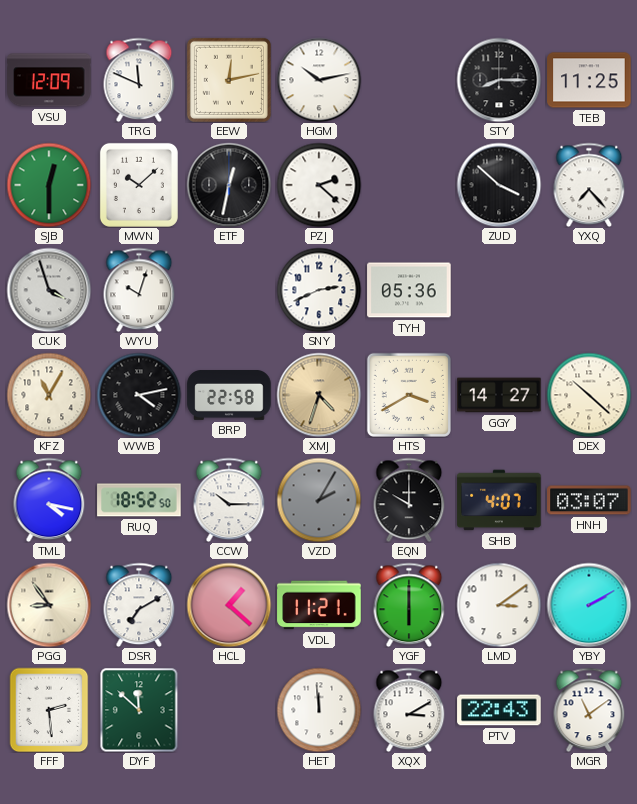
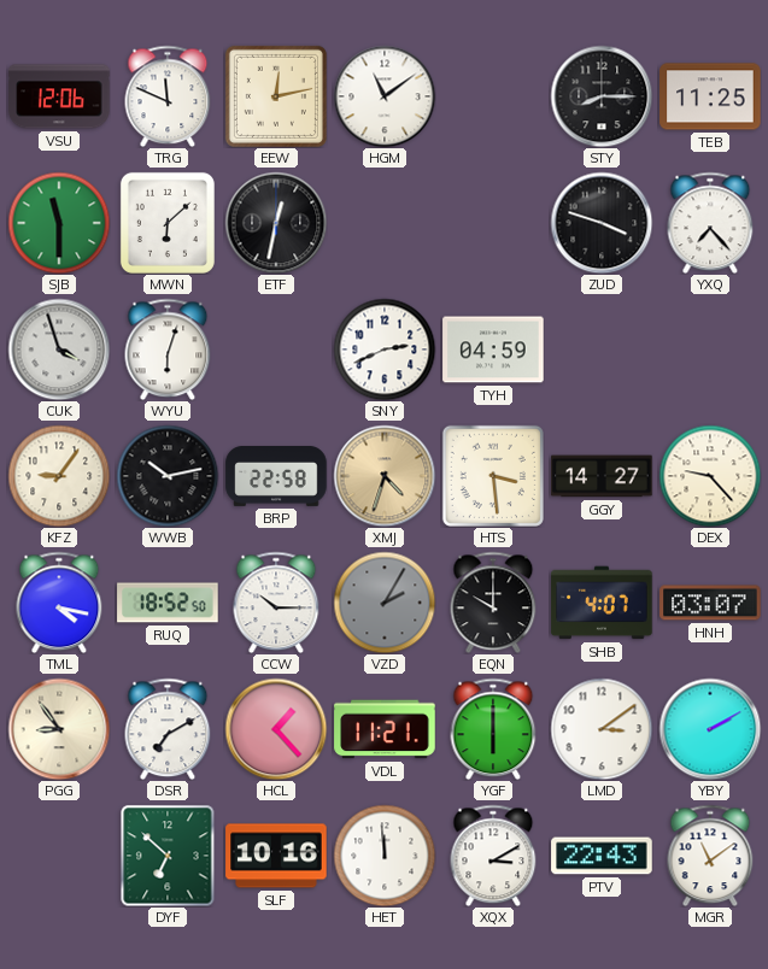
VSU: 12:09 -> 12:06
HGM: 10:13 -> 11:09
SJB: 12:30 -> 11:30
MWN: 10:08 -> 6:08
PZJ: 2:22 -> none
ZUD: 3:52 -> 3:48
WYU: 10:03 -> 6:03
TYH: 05:36 -> 04:59
KFZ: 11:05 -> 9:06
WWB: 4:13 -> 10:13
HTS: 3:40 -> 3:29
DEX: 10:22 -> 9:23
HCL: 1:22 -> 1:23
FFF: 2:29 -> none
DYF: 11:52 -> 6:52
SLF: none -> 10:16
